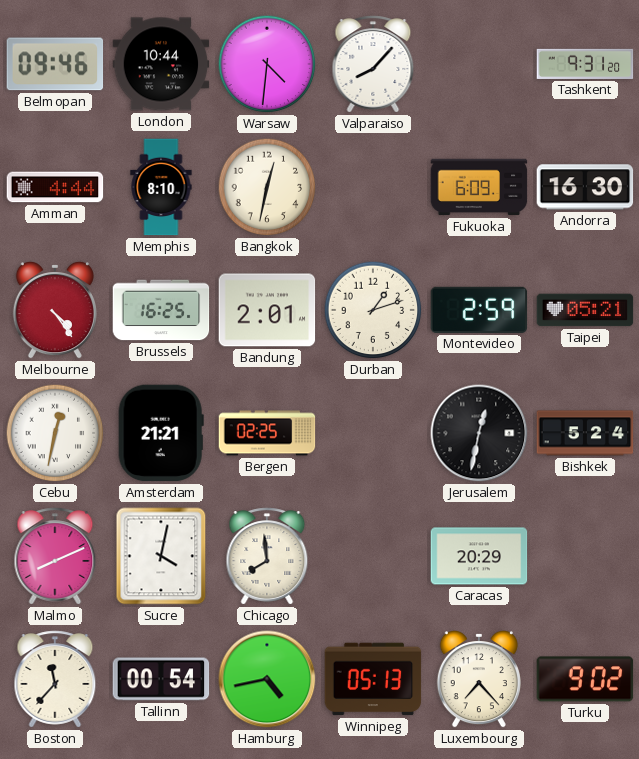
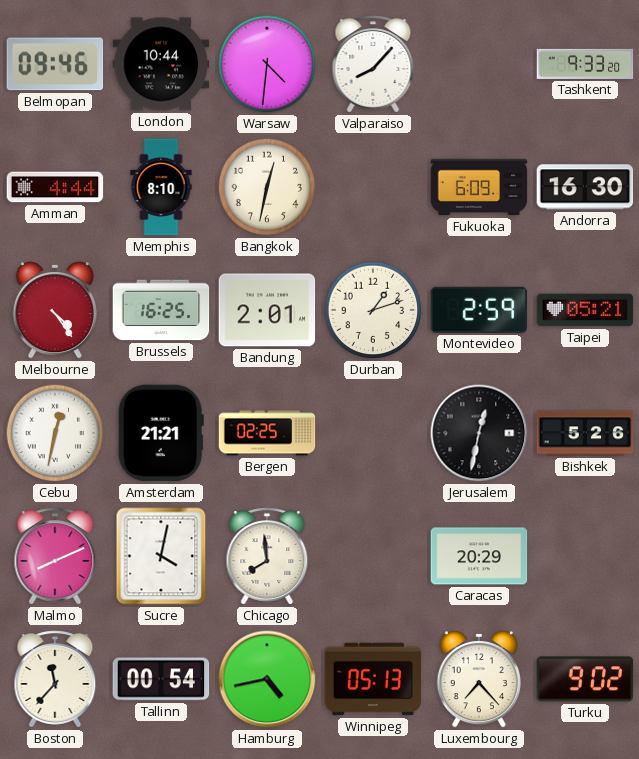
Tashkent: 9:31 -> 9:33
Bishkek: 5:24 -> 5:26
